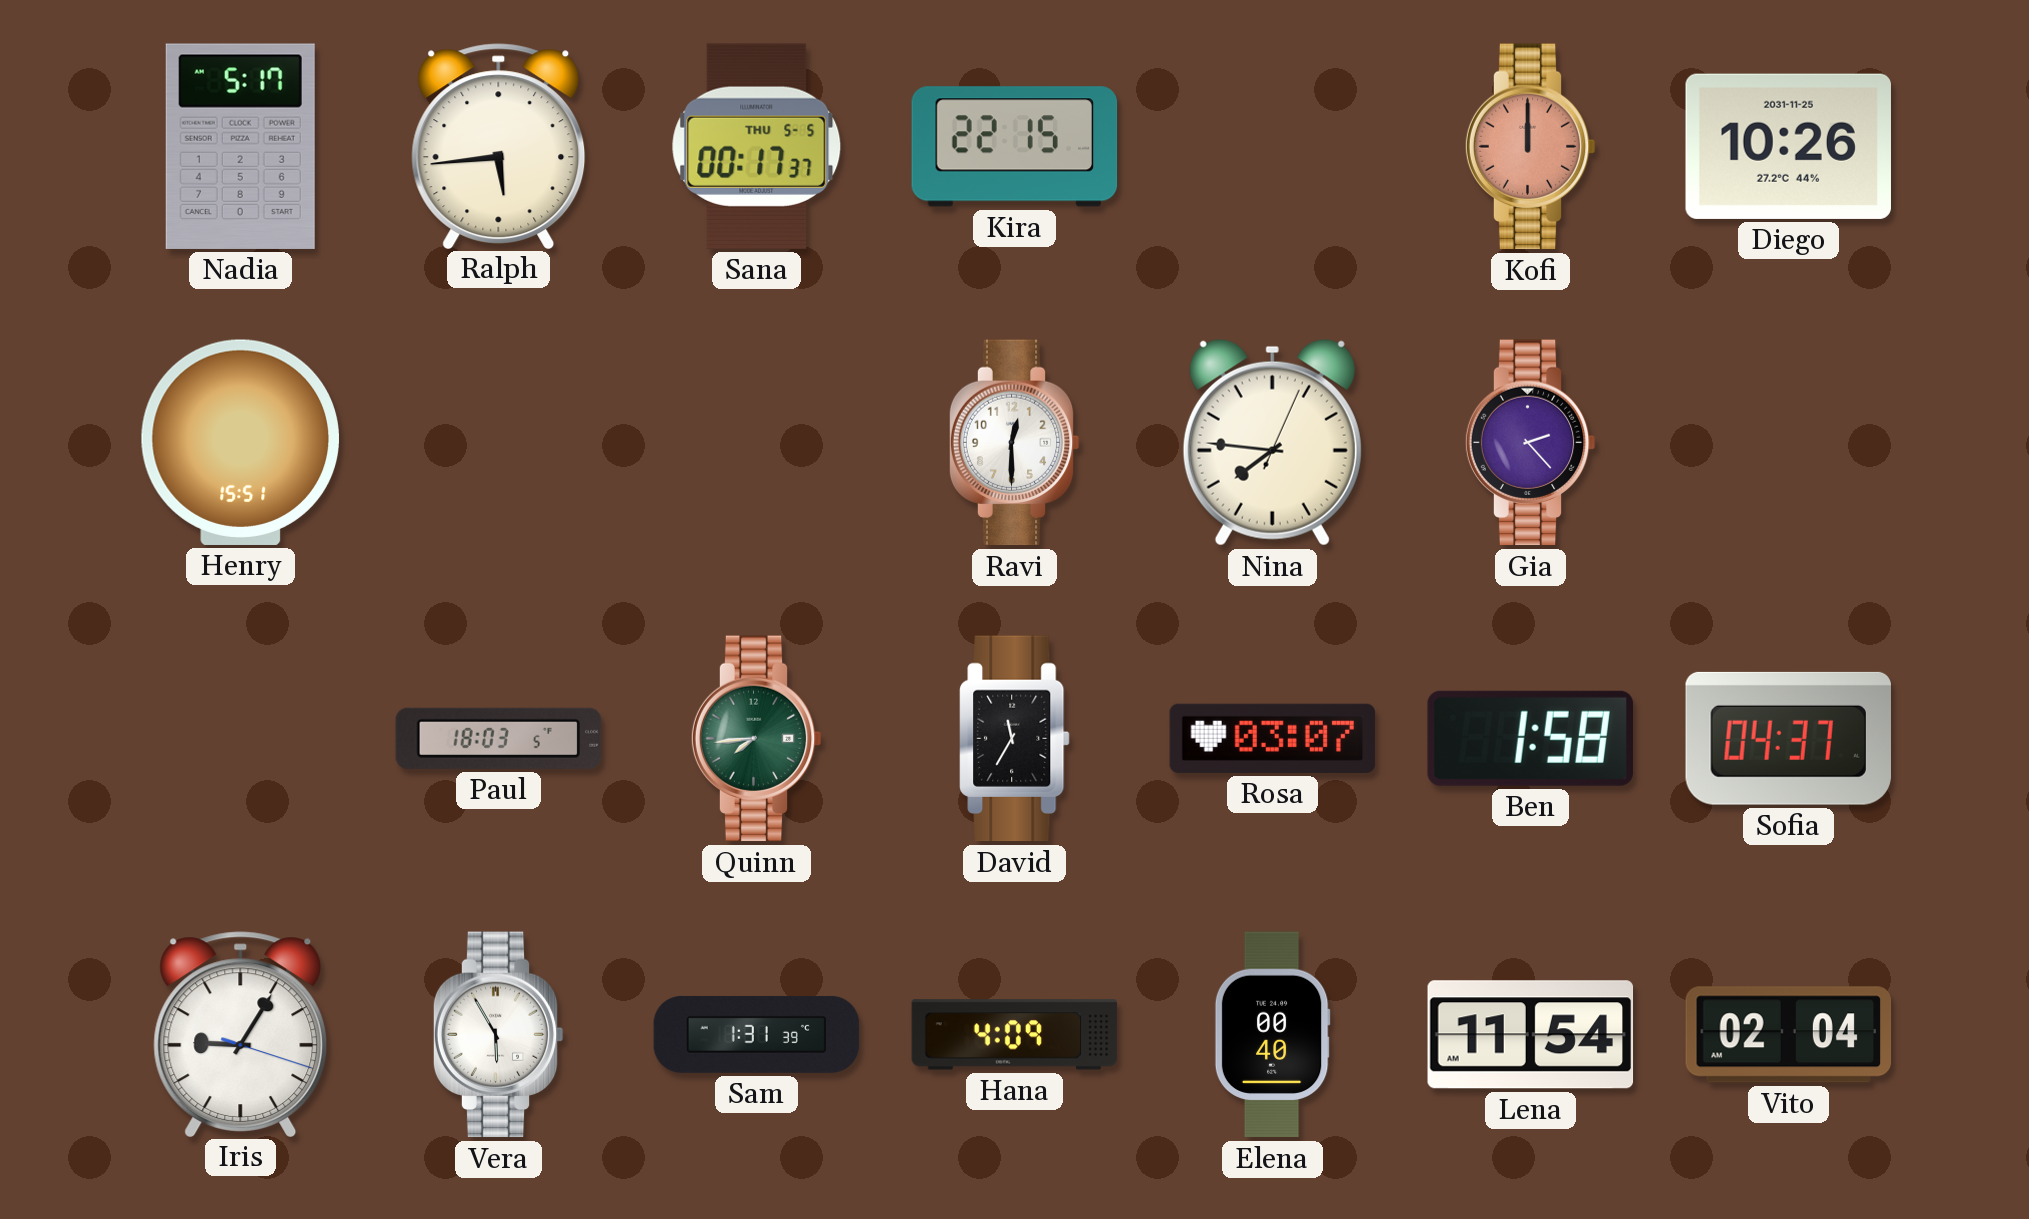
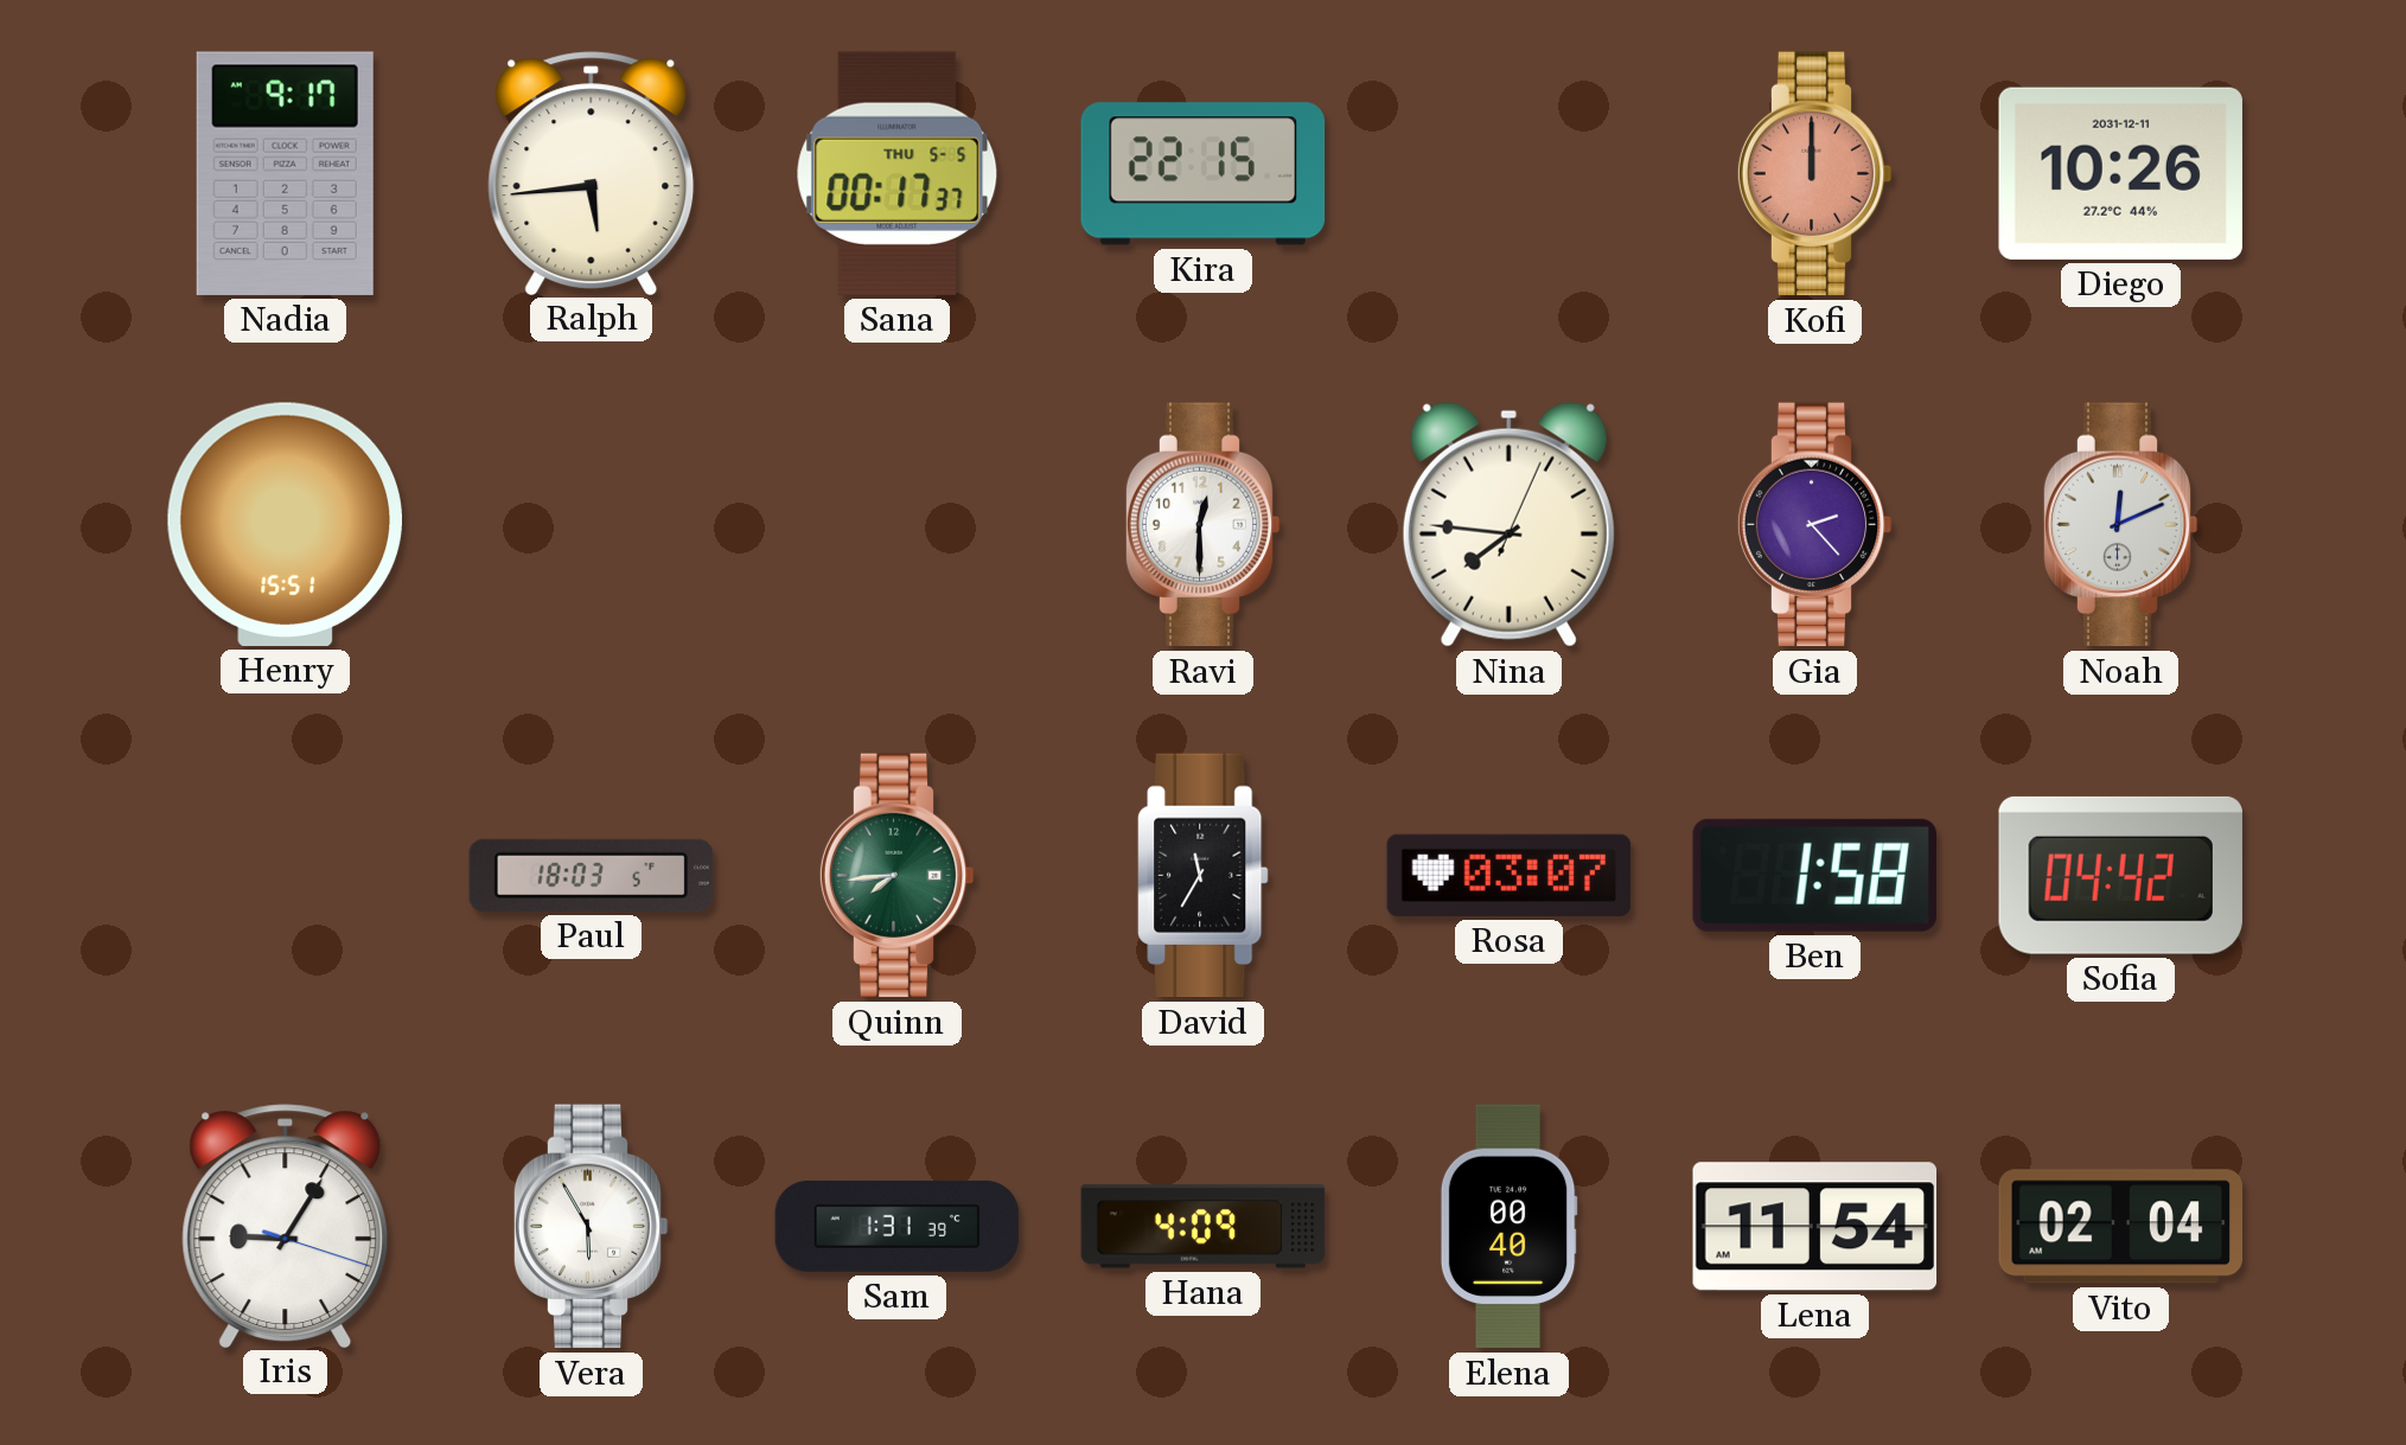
Nadia: 5:17 -> 9:17
Diego date: 2031-11-25 -> 2031-12-11
Noah: none -> 12:11
Sofia: 04:37 -> 04:42
